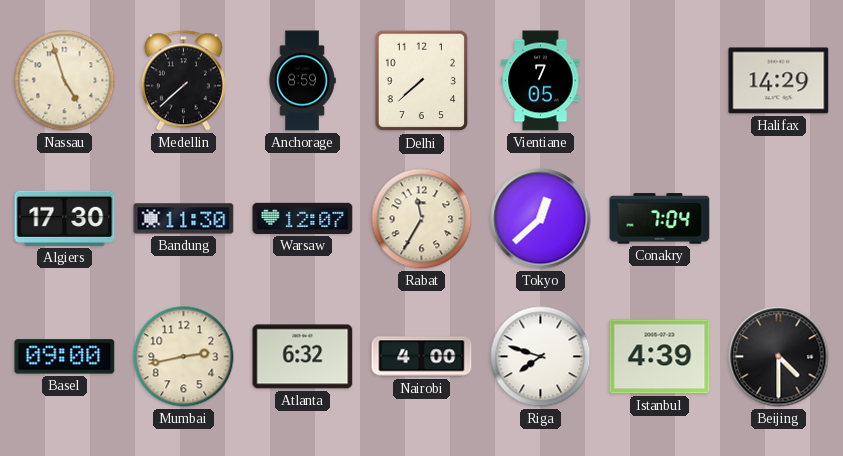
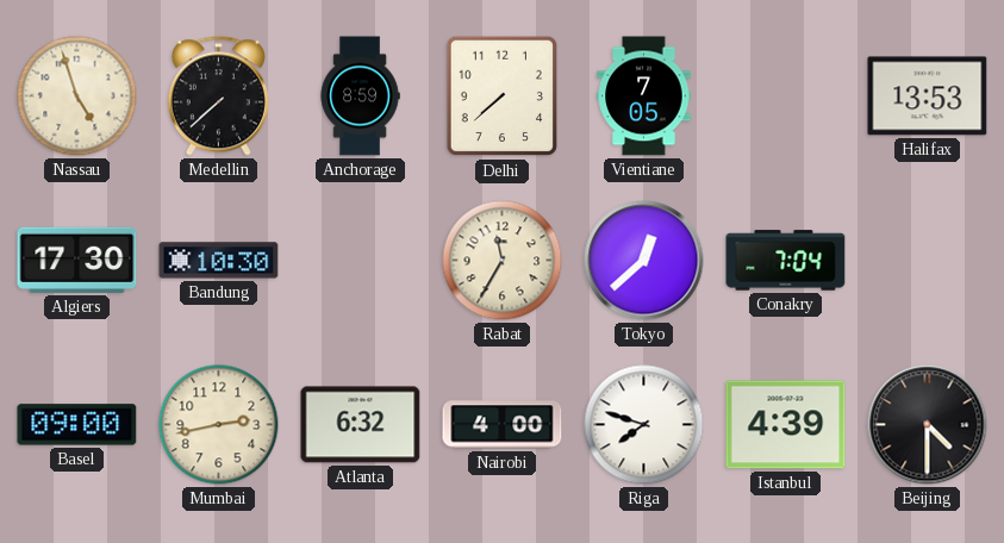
Halifax: 14:29 -> 13:53
Bandung: 11:30 -> 10:30
Warsaw: 12:07 -> none
